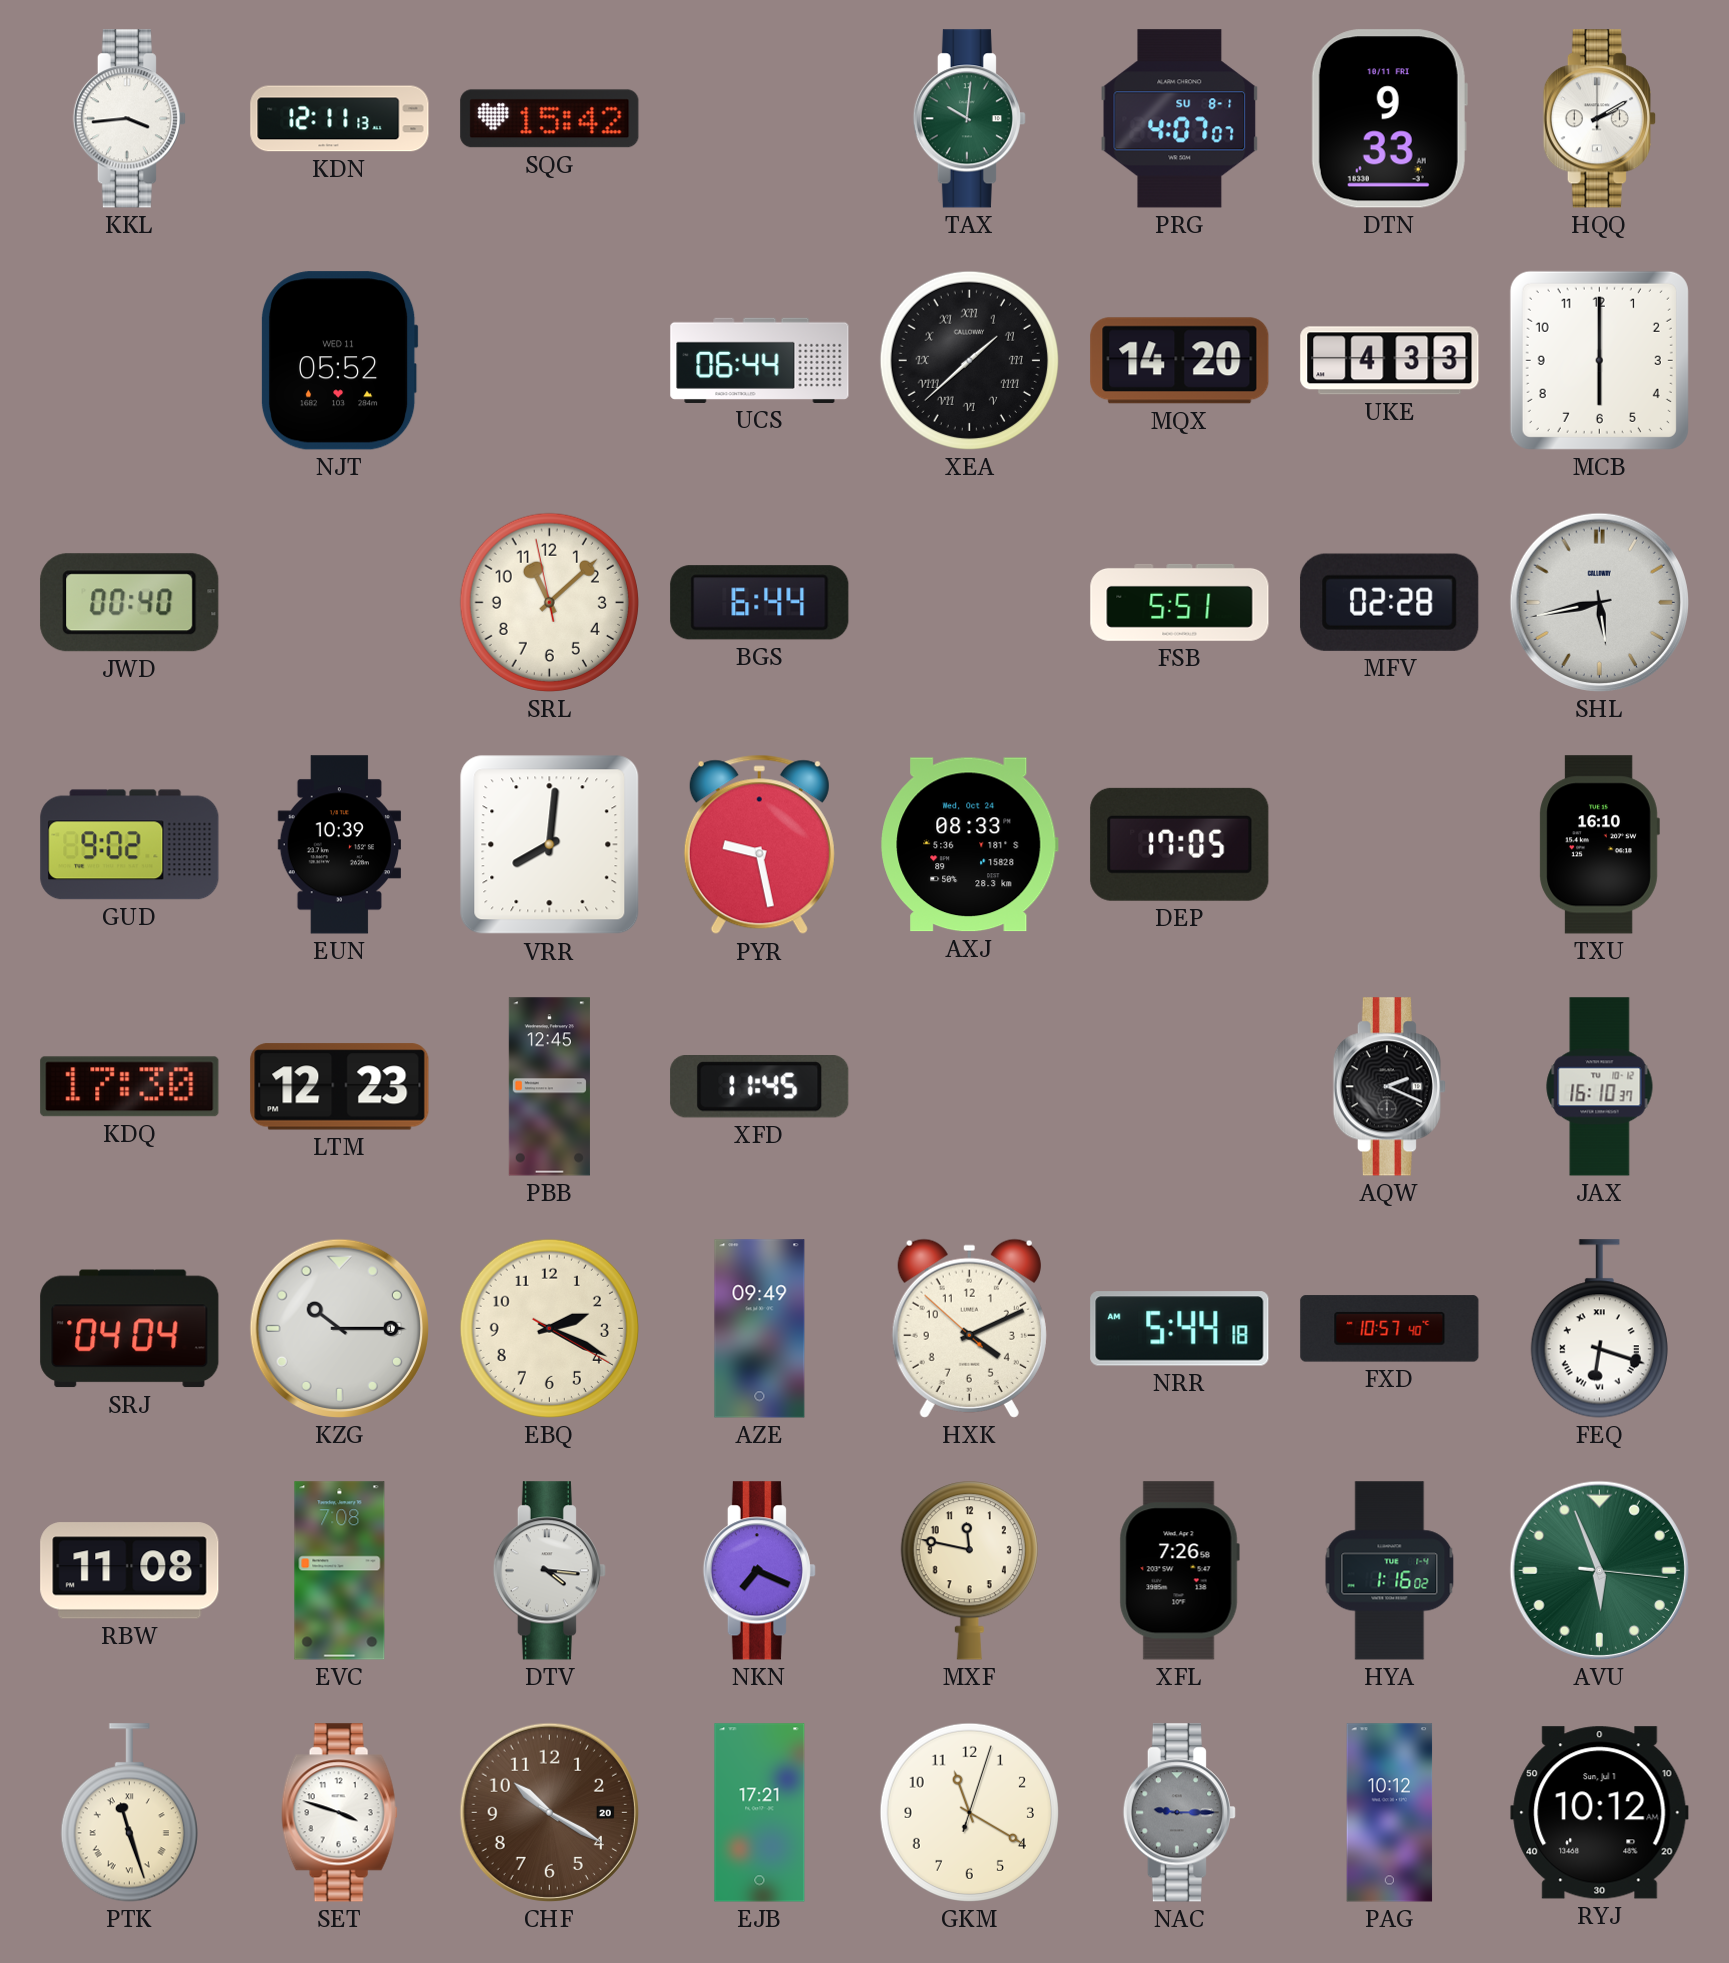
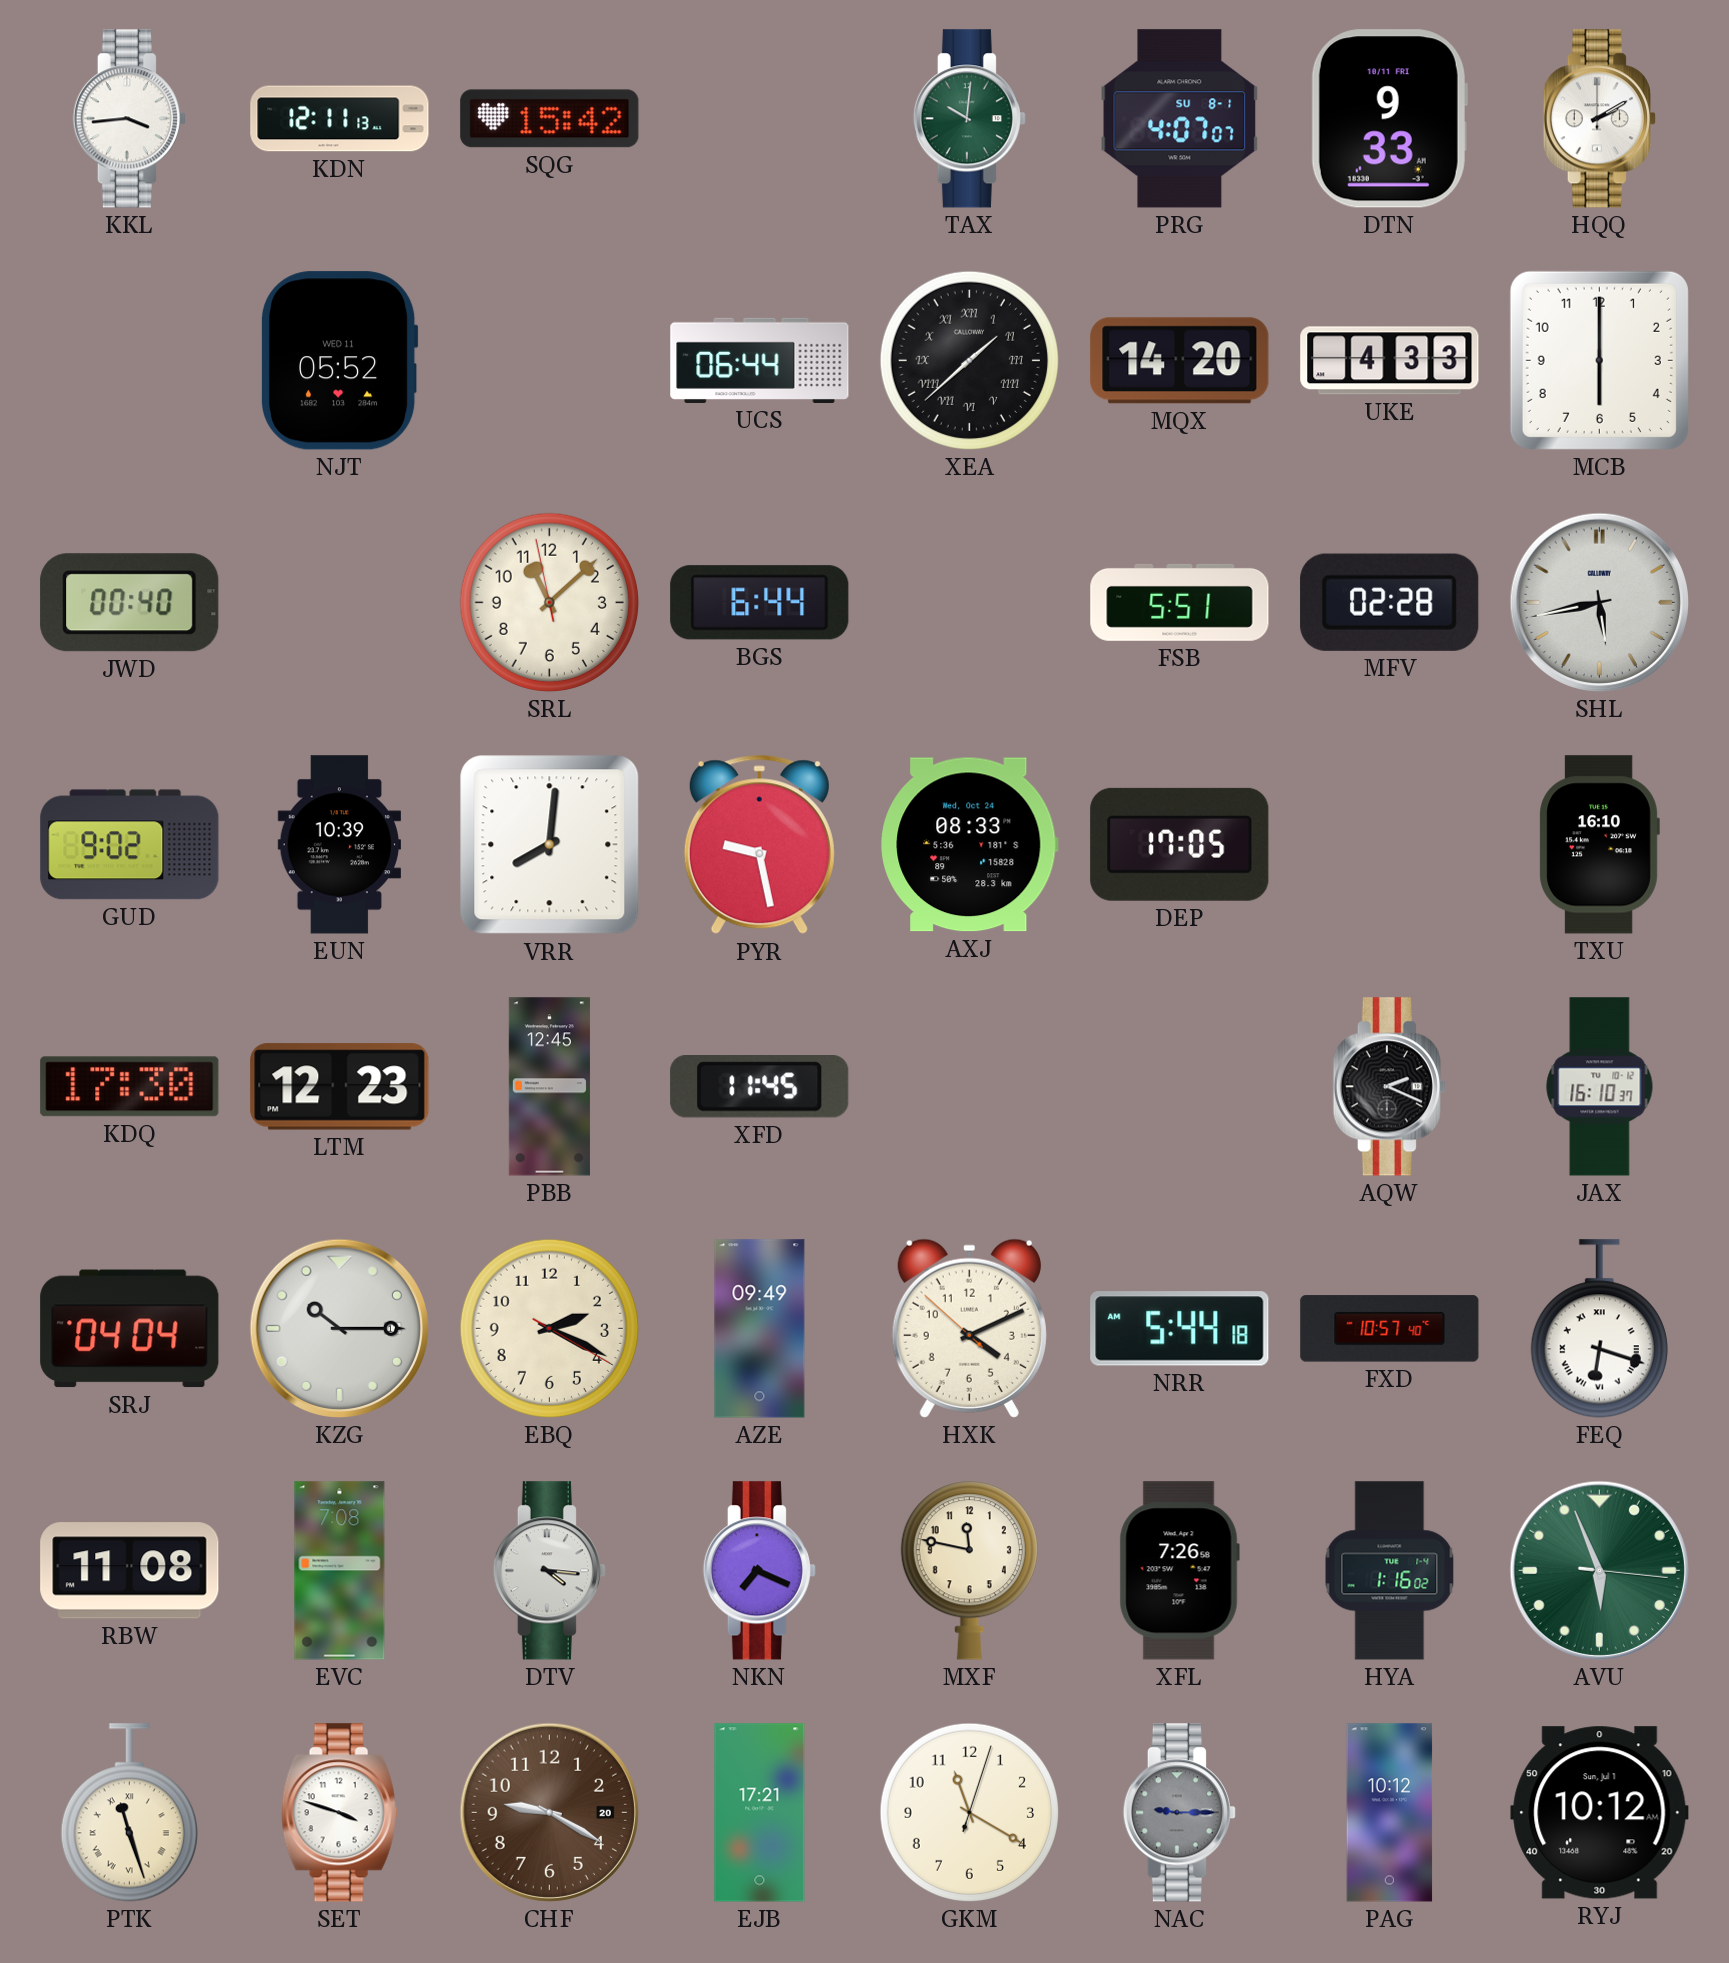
CHF: 10:20 -> 9:20
